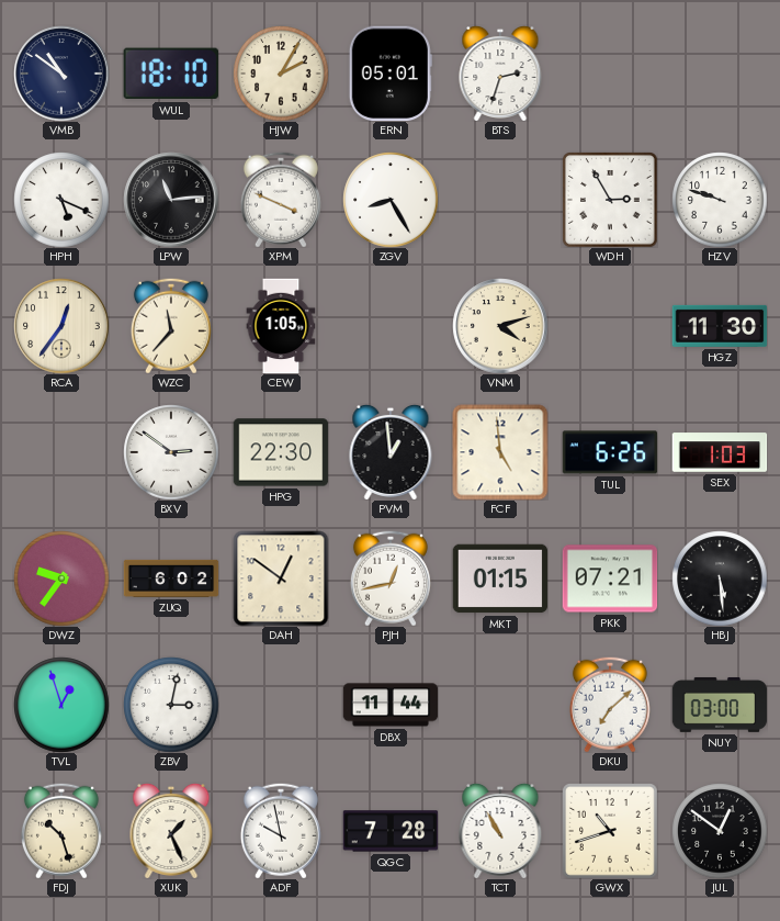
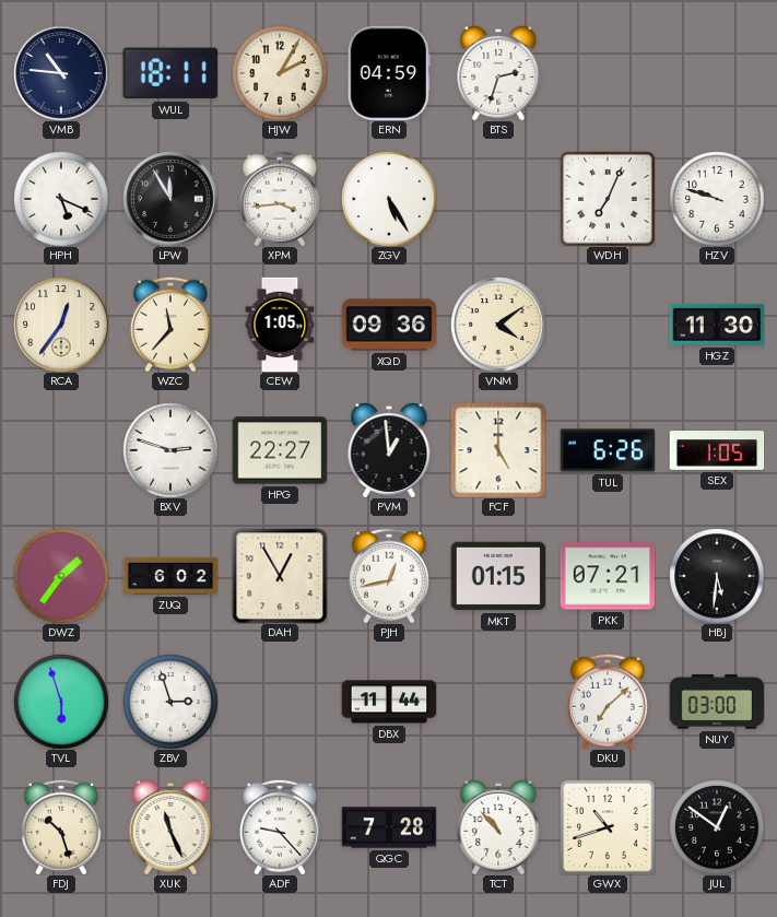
VMB: 10:51 -> 10:46
WUL: 18:10 -> 18:11
ERN: 05:01 -> 04:59
LPW: 11:14 -> 11:55
XPM: 3:49 -> 3:44
ZGV: 8:25 -> 5:25
WDH: 2:55 -> 7:04
XQD: none -> 09:36
VNM: 4:12 -> 4:09
BXV: 2:51 -> 2:48
HPG: 22:30 -> 22:27
FCF: 4:59 -> 5:00
SEX: 1:03 -> 1:05
DWZ: 9:36 -> 1:36
DAH: 12:51 -> 12:55
HBJ: 5:29 -> 5:31
TVL: 12:57 -> 5:57
ZBV: 3:02 -> 2:57
XUK: 1:26 -> 11:26
ADF: 9:58 -> 9:23
TCT: 10:55 -> 10:53
